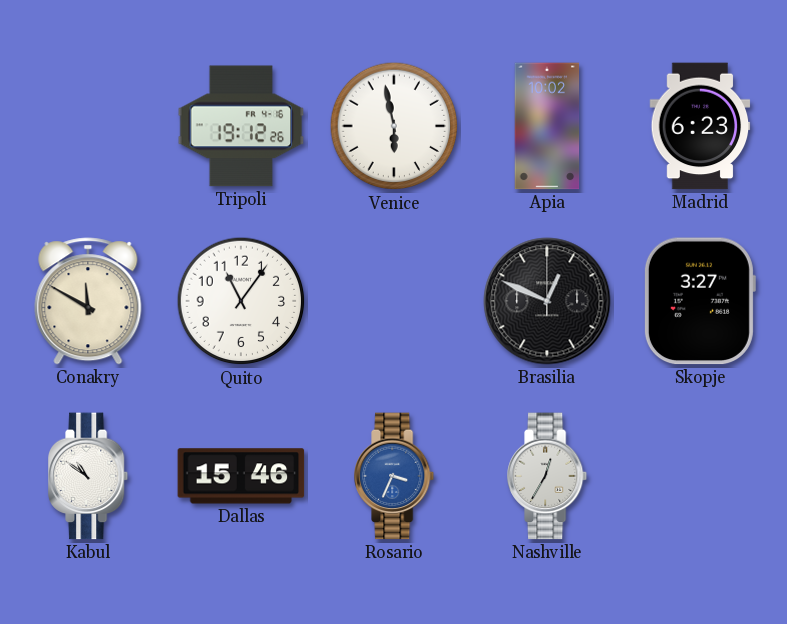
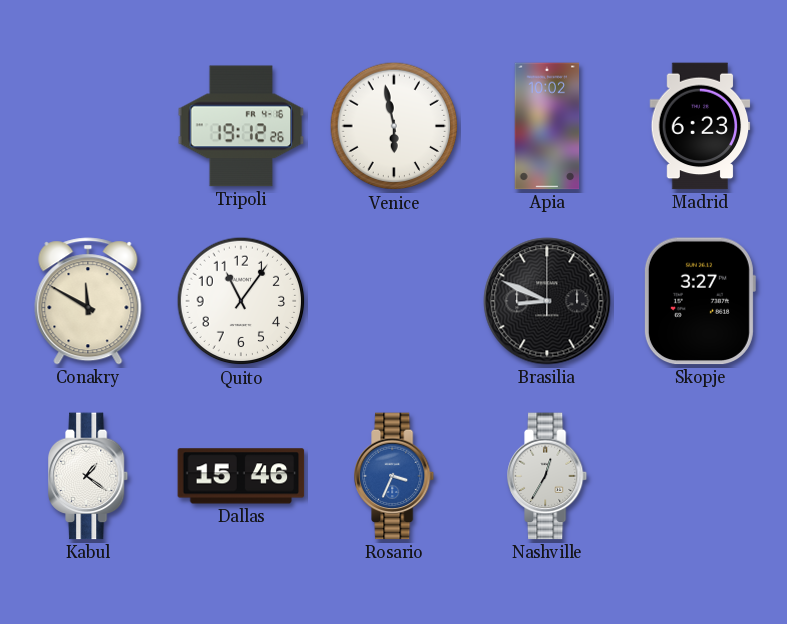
Brasilia: 12:49 -> 8:49
Kabul: 10:51 -> 1:21
